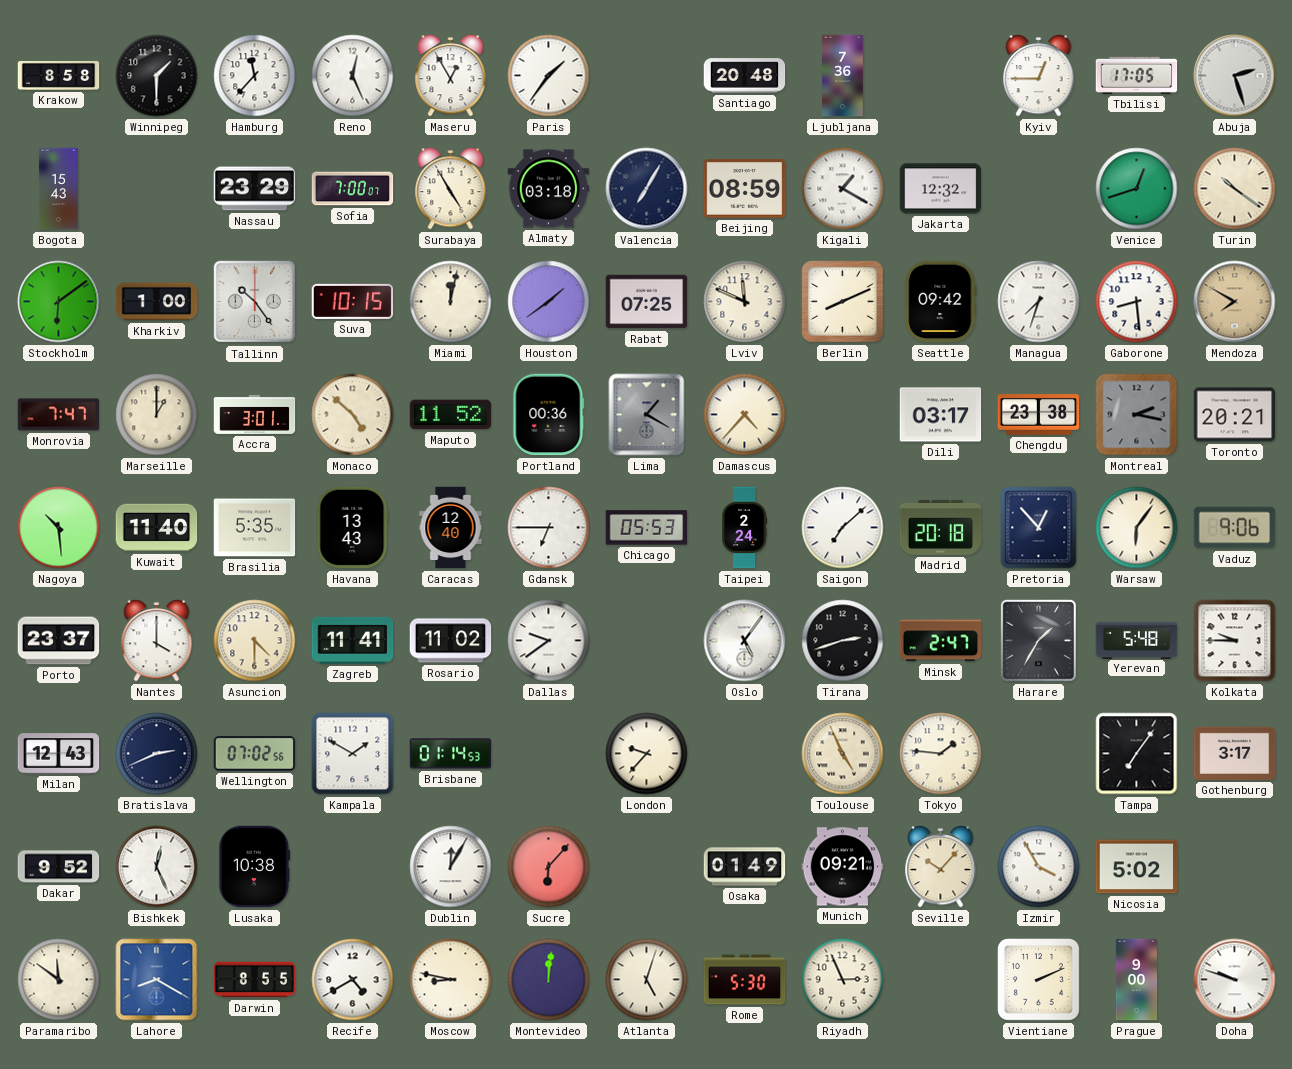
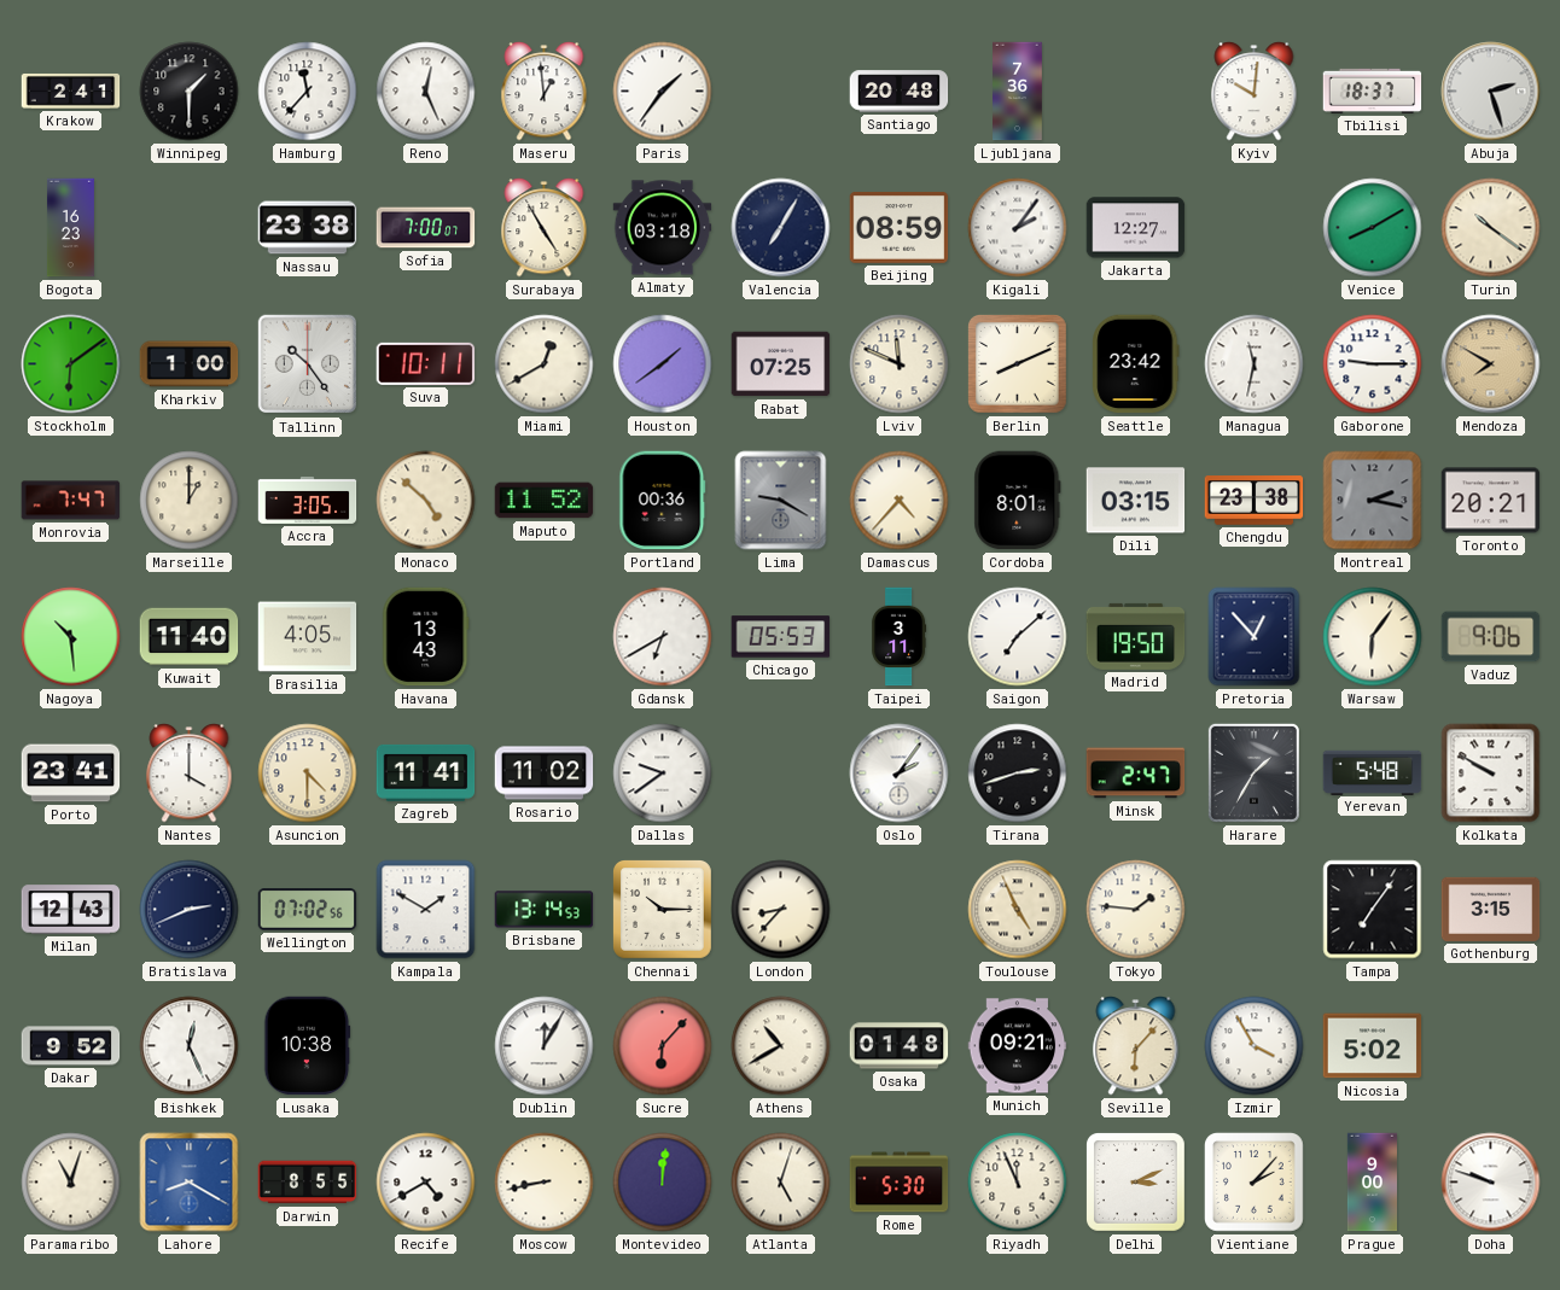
Krakow: 8:58 -> 2:41
Maseru: 12:55 -> 12:59
Kyiv: 12:45 -> 10:01
Tbilisi: 17:05 -> 18:37
Bogota: 15:43 -> 16:23
Nassau: 23:29 -> 23:38
Kigali: 1:20 -> 2:06
Jakarta: 12:32 -> 12:27
Venice: 12:42 -> 8:10
Suva: 10:15 -> 10:11
Miami: 12:02 -> 12:40
Seattle: 09:42 -> 23:42
Managua: 7:33 -> 11:32
Gaborone: 8:29 -> 9:15
Accra: 3:01 -> 3:05
Lima: 1:20 -> 9:20
Cordoba: none -> 8:01
Dili: 03:17 -> 03:15
Brasilia: 5:35 -> 4:05
Caracas: 12:40 -> none
Gdansk: 6:45 -> 6:40
Taipei: 2:24 -> 3:11
Madrid: 20:18 -> 19:50
Porto: 23:37 -> 23:41
Oslo: 5:06 -> 2:06
Kolkata: 9:45 -> 9:50
Brisbane: 01:14 -> 13:14
Chennai: none -> 10:15
London: 9:37 -> 8:37
Gothenburg: 3:17 -> 3:15
Athens: none -> 10:40
Osaka: 01:49 -> 01:48
Seville: 10:07 -> 6:07
Paramaribo: 11:51 -> 11:03
Moscow: 8:47 -> 8:43
Riyadh: 2:56 -> 11:56
Delhi: none -> 3:11
Vientiane: 2:11 -> 2:07
